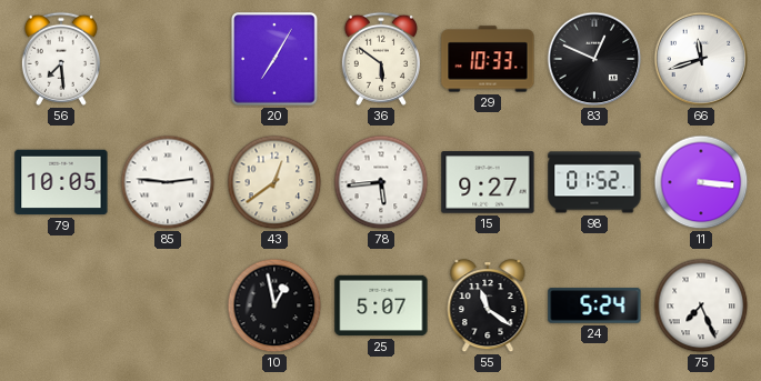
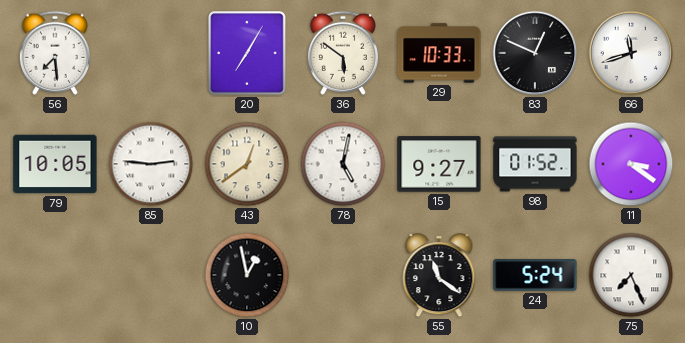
78: 5:44 -> 5:02
11: 3:16 -> 3:21
25: 5:07 -> none
